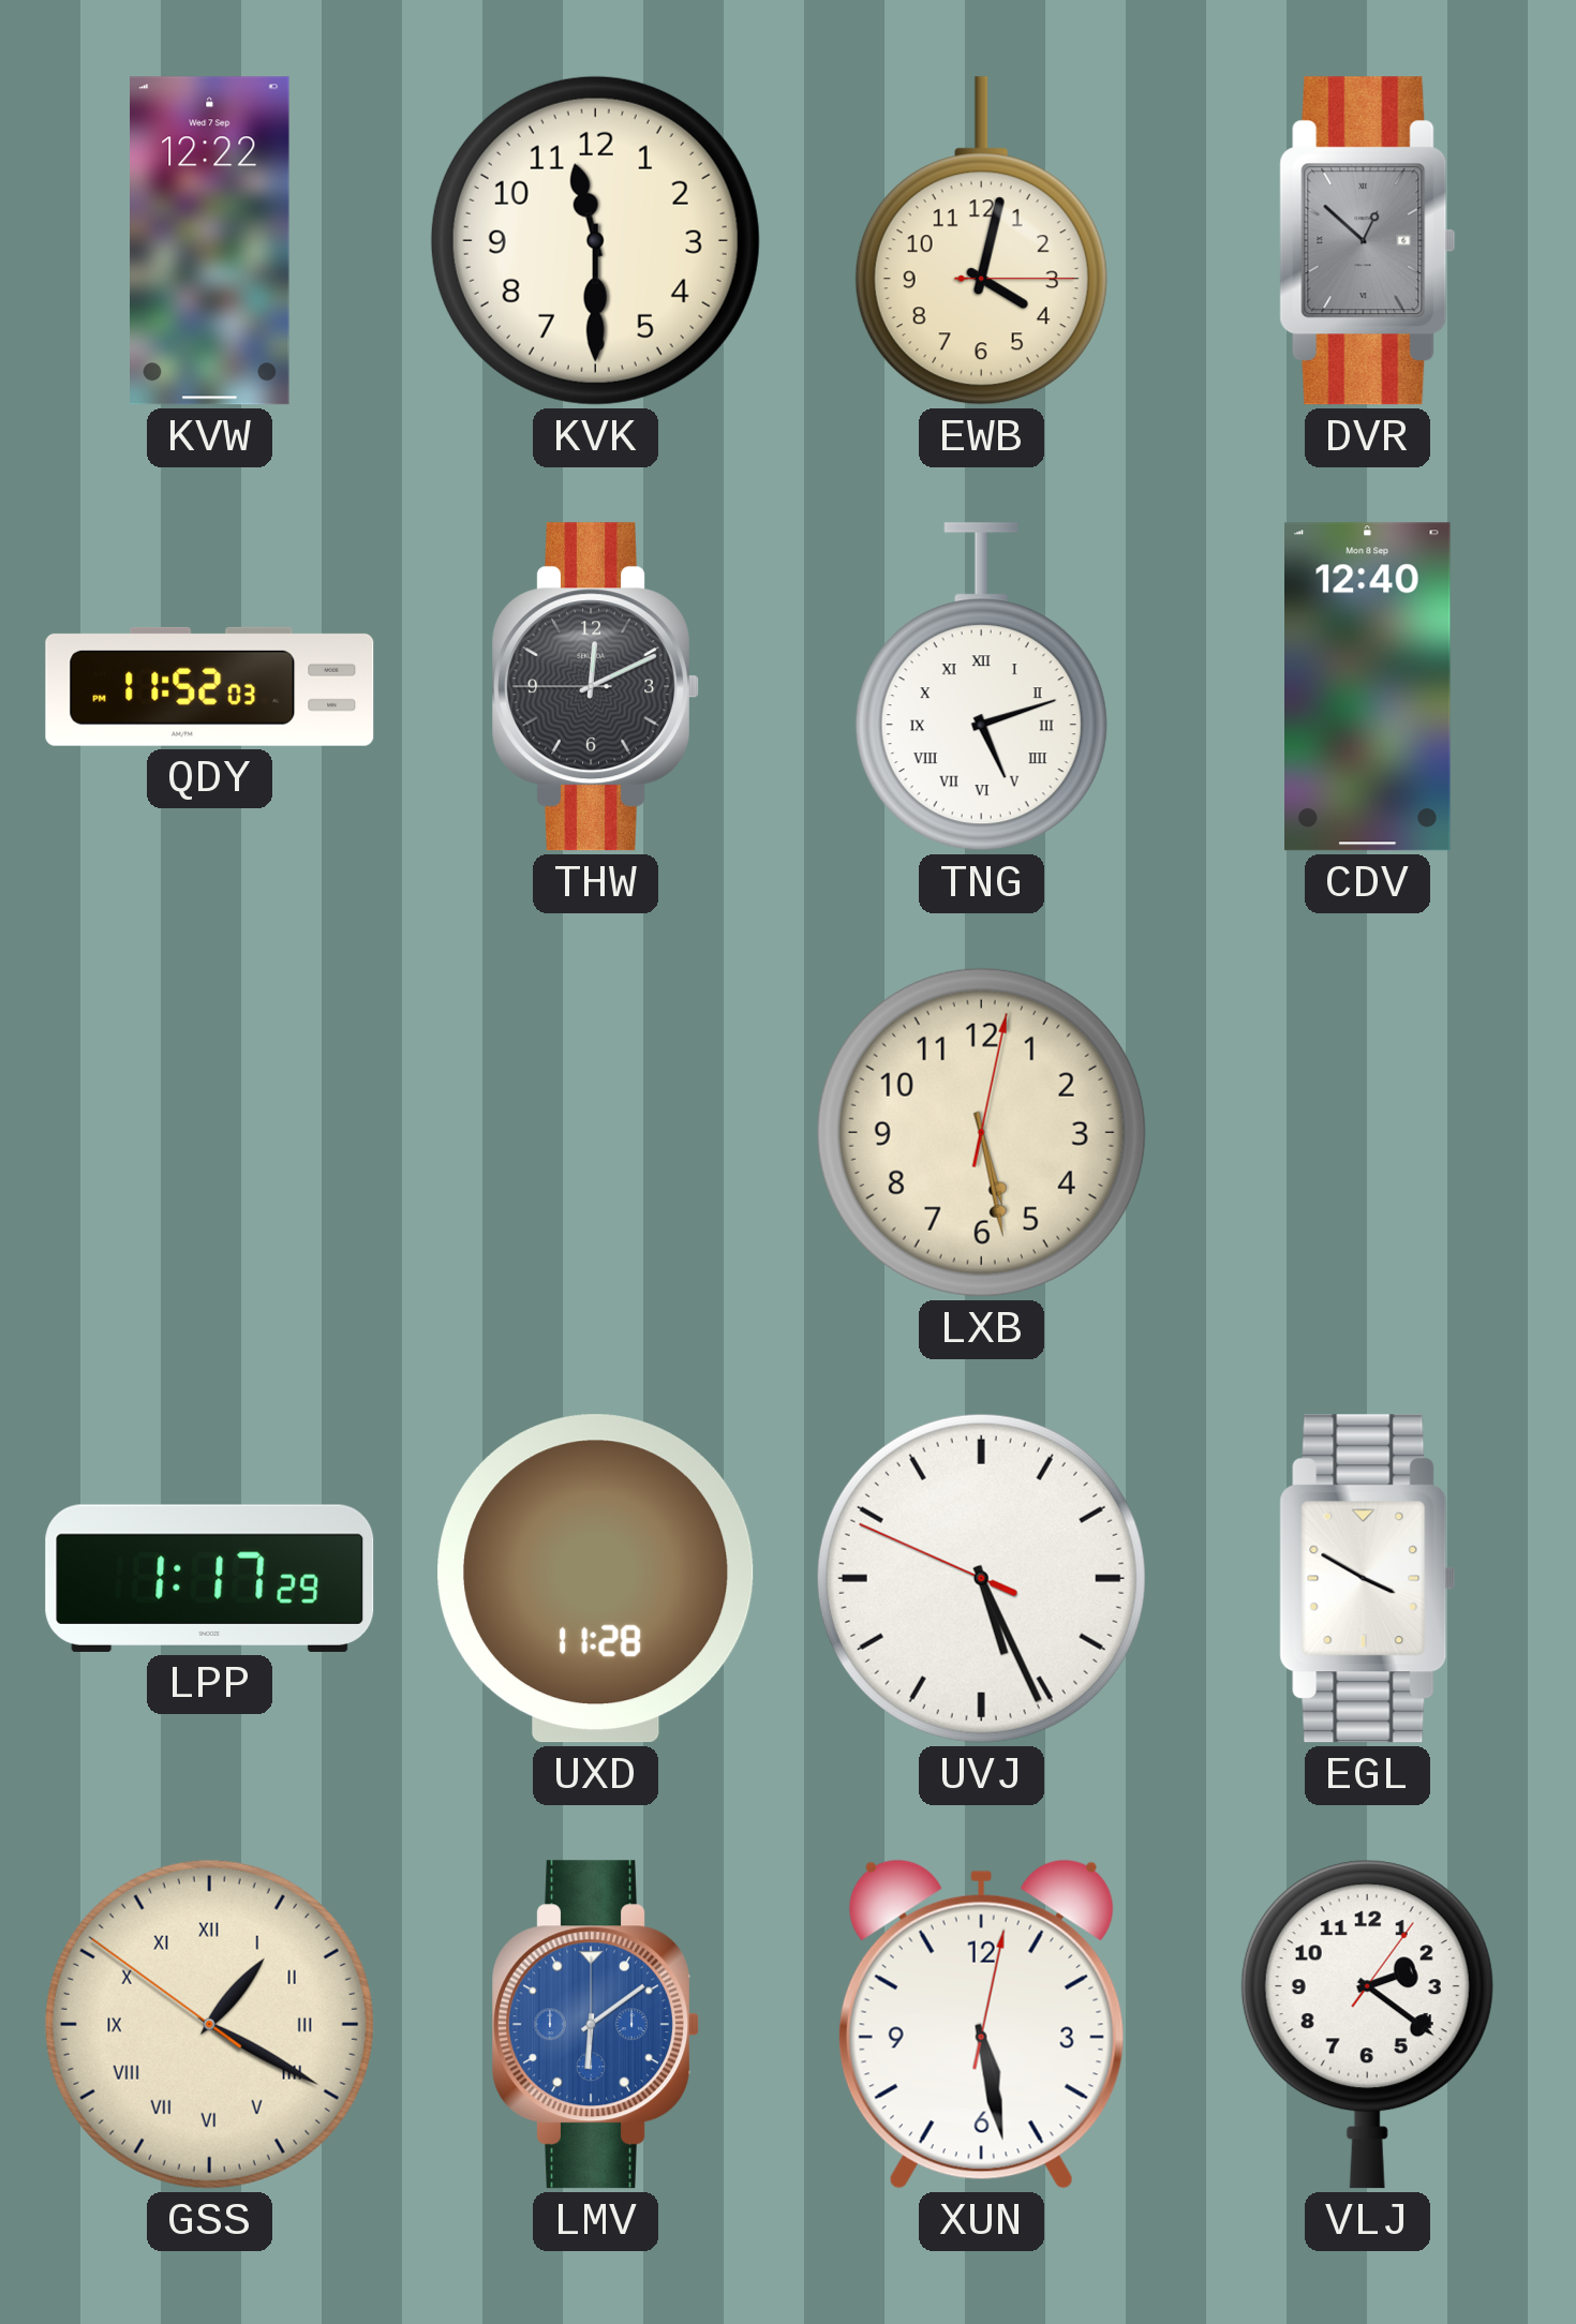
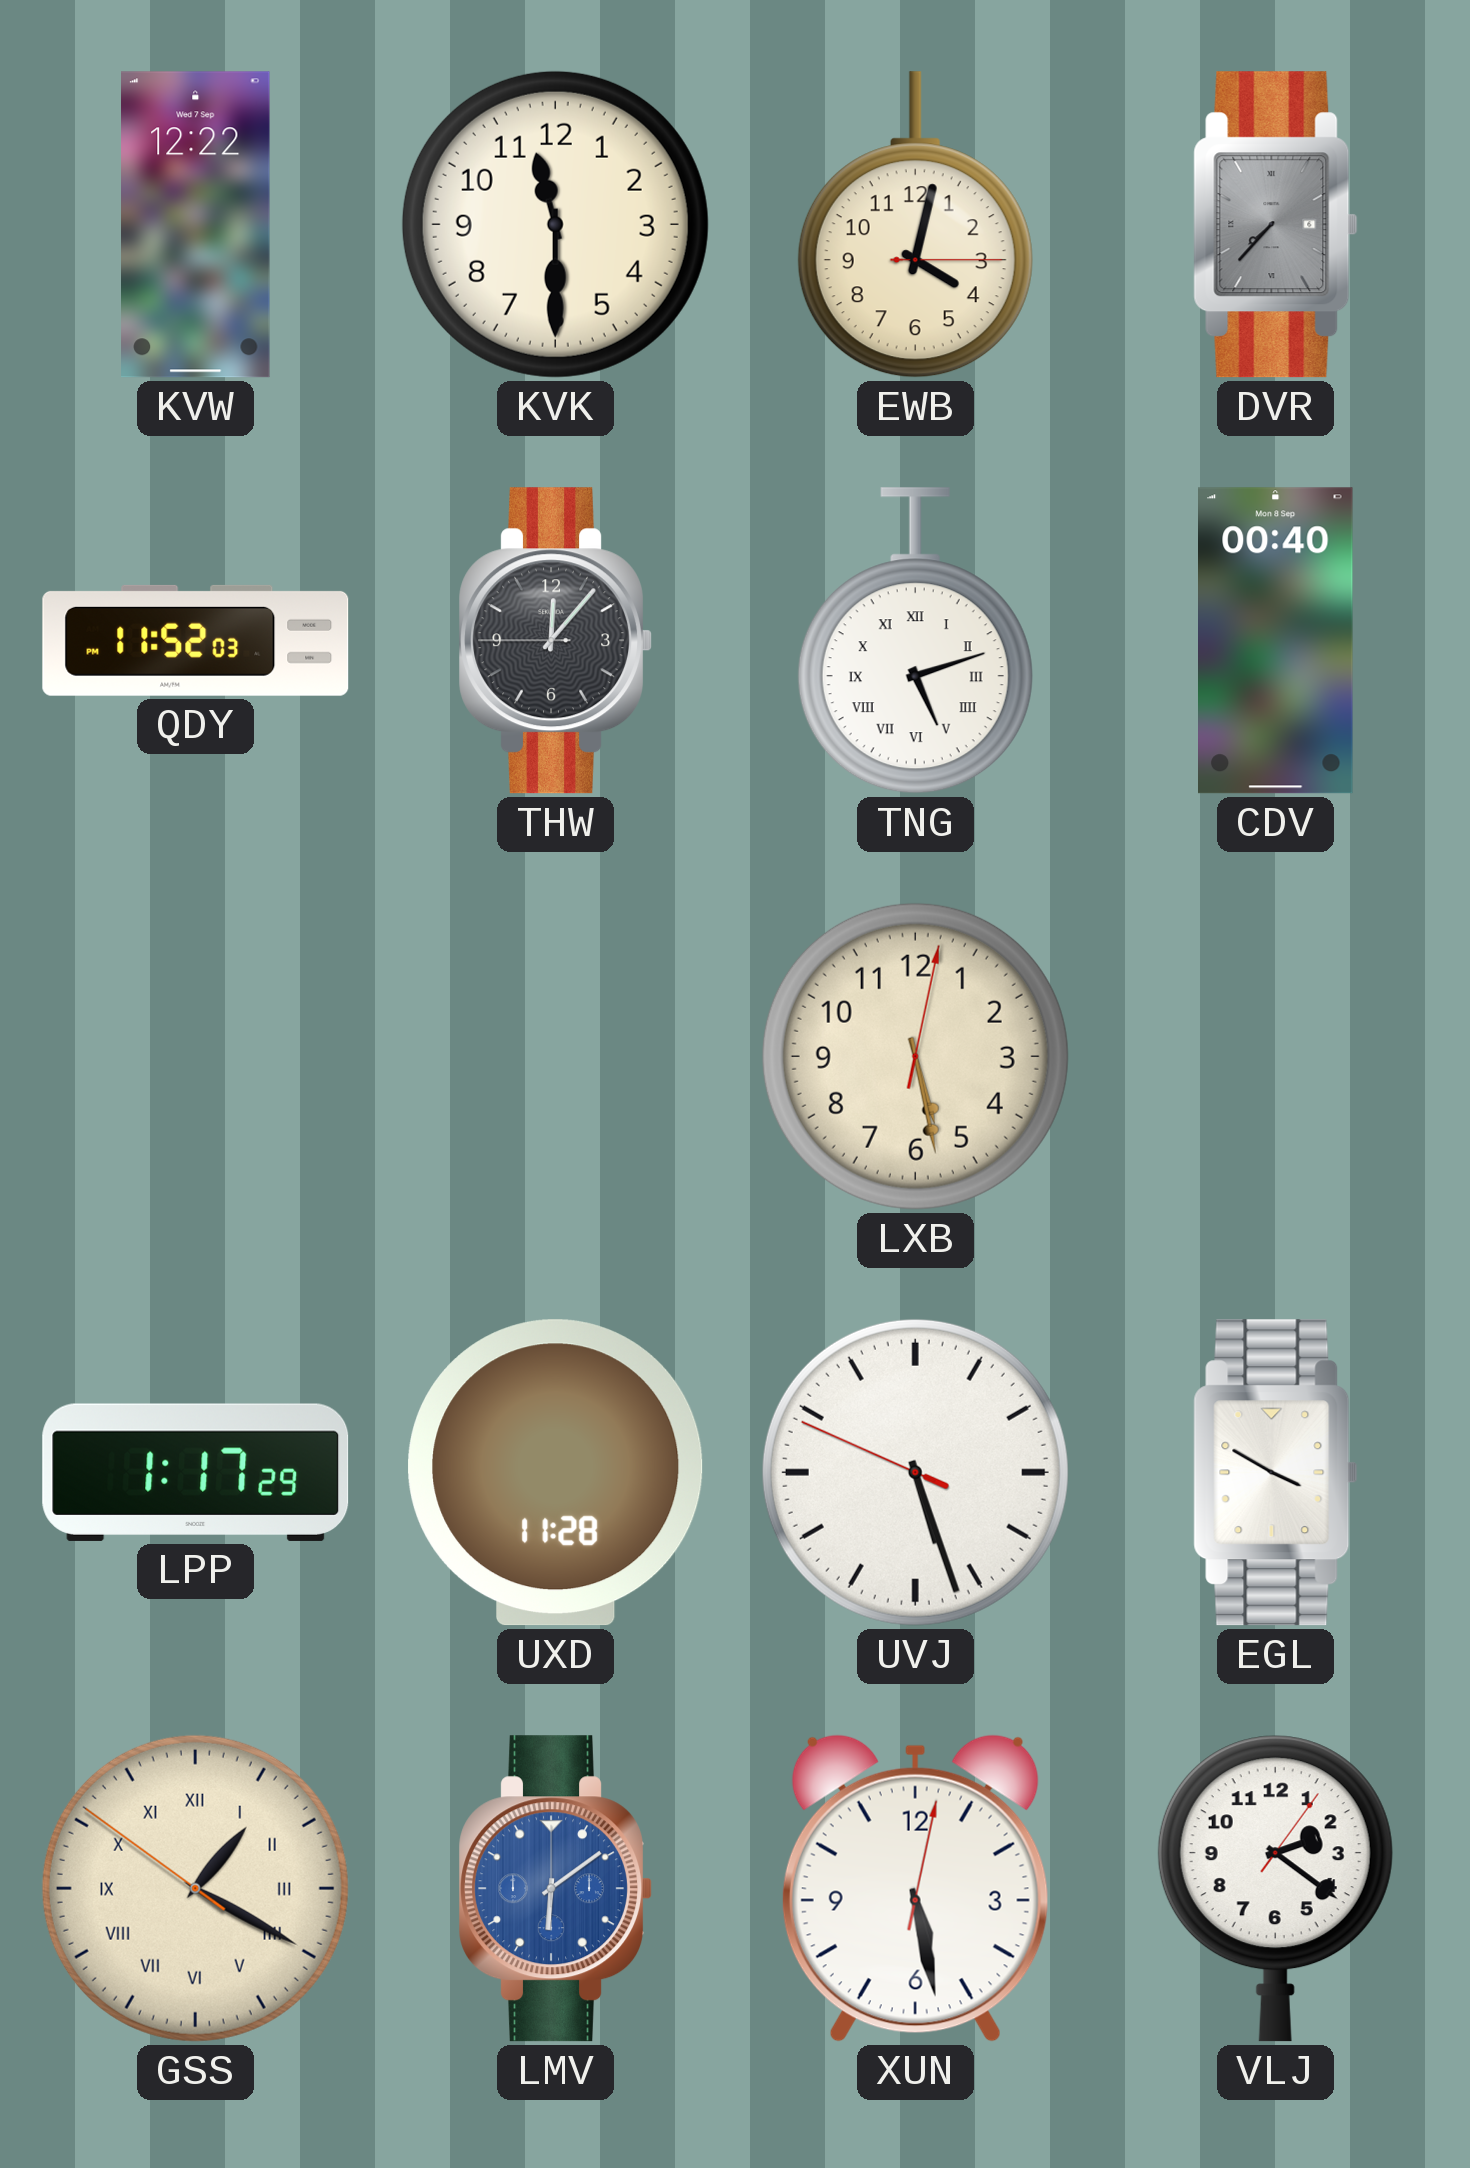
DVR: 12:52 -> 7:37
THW: 12:10 -> 12:06
CDV: 12:40 -> 00:40
UVJ: 5:25 -> 5:26
